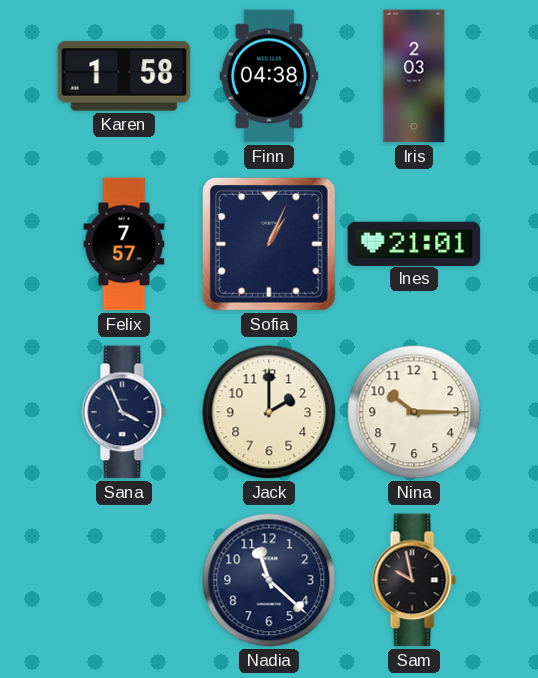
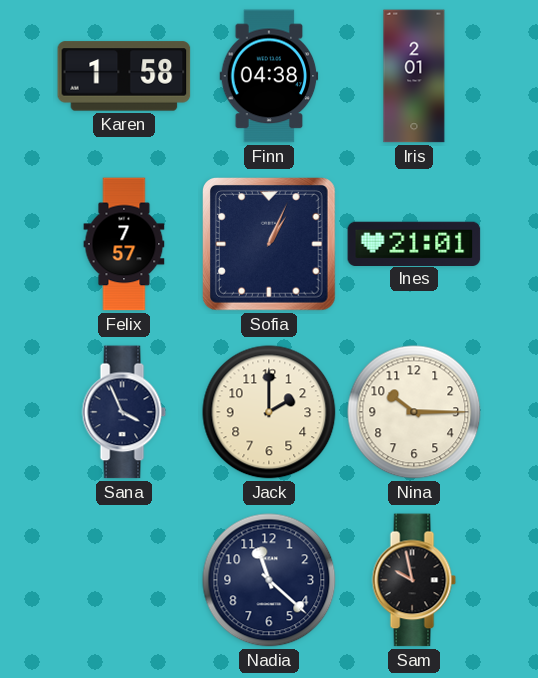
Iris: 2:03 -> 2:01
